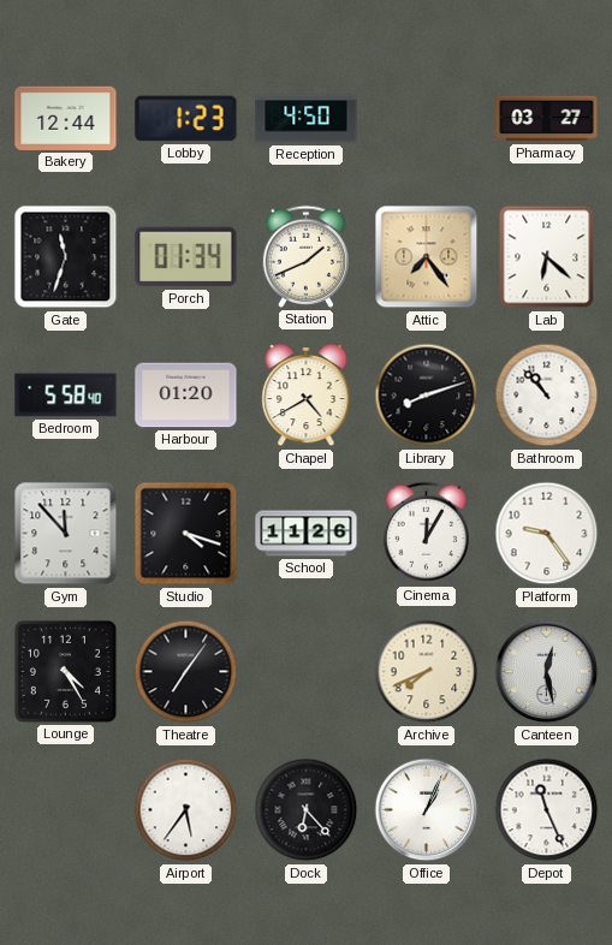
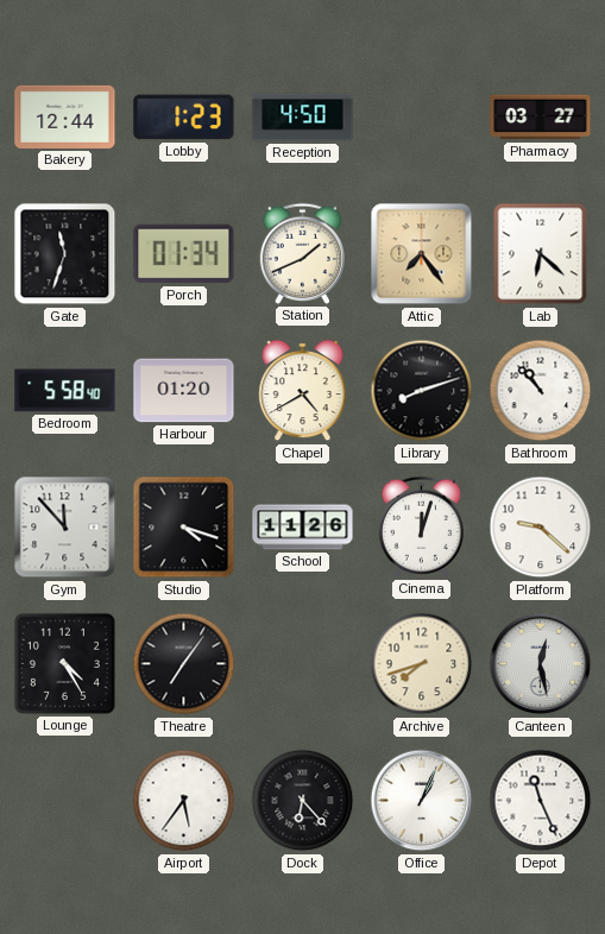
Cinema: 12:05 -> 12:03
Platform: 9:24 -> 9:22
Archive: 7:41 -> 7:42
